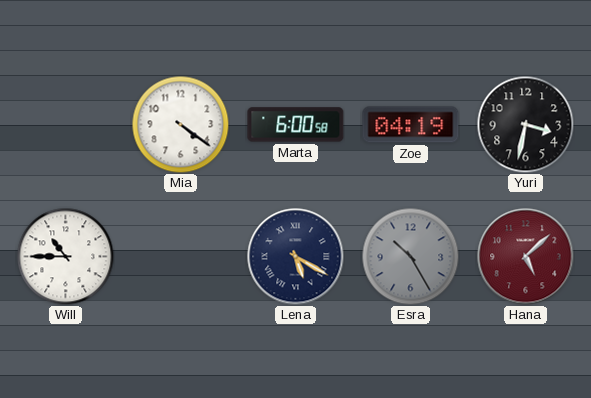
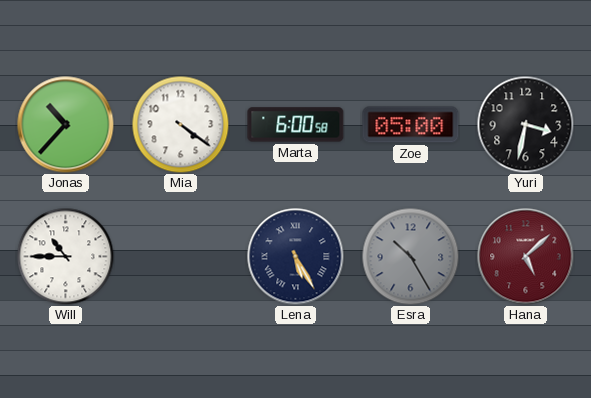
Jonas: none -> 10:37
Zoe: 04:19 -> 05:00
Lena: 5:20 -> 5:25
